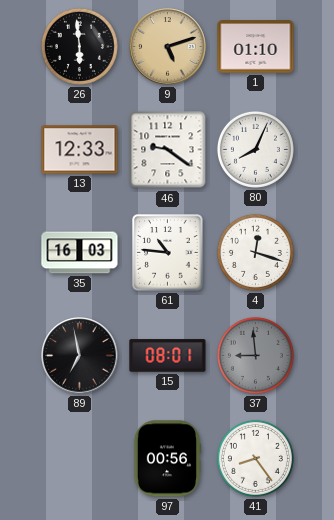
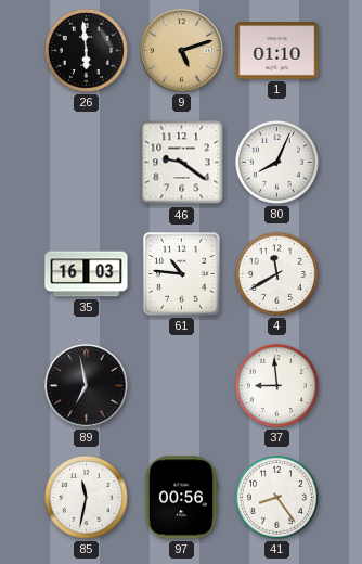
13: 12:33 -> none
4: 12:18 -> 11:40
15: 08:01 -> none
37 dial: grey -> white
85: none -> 11:32
